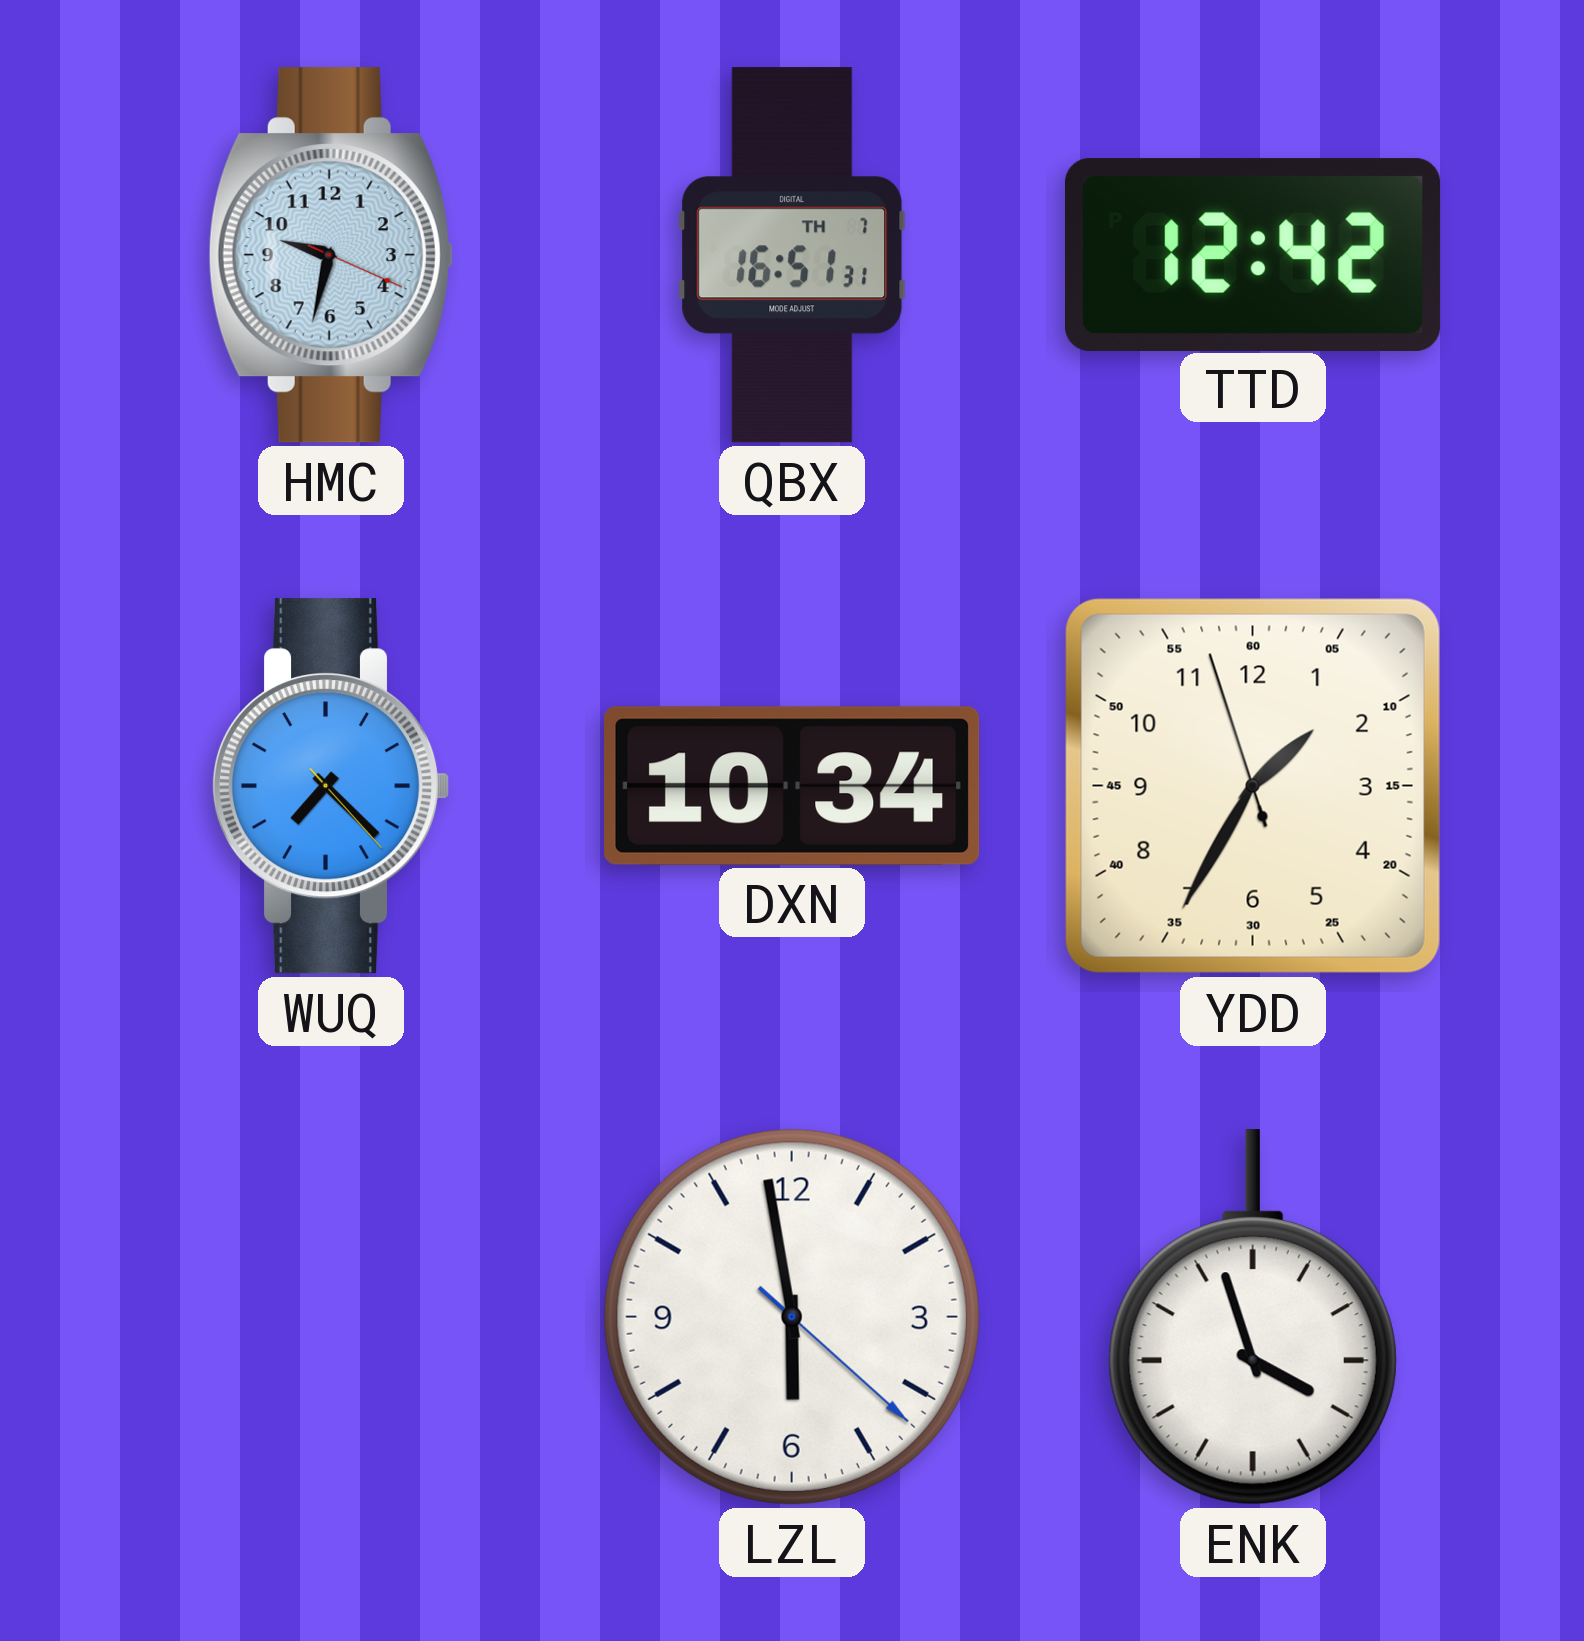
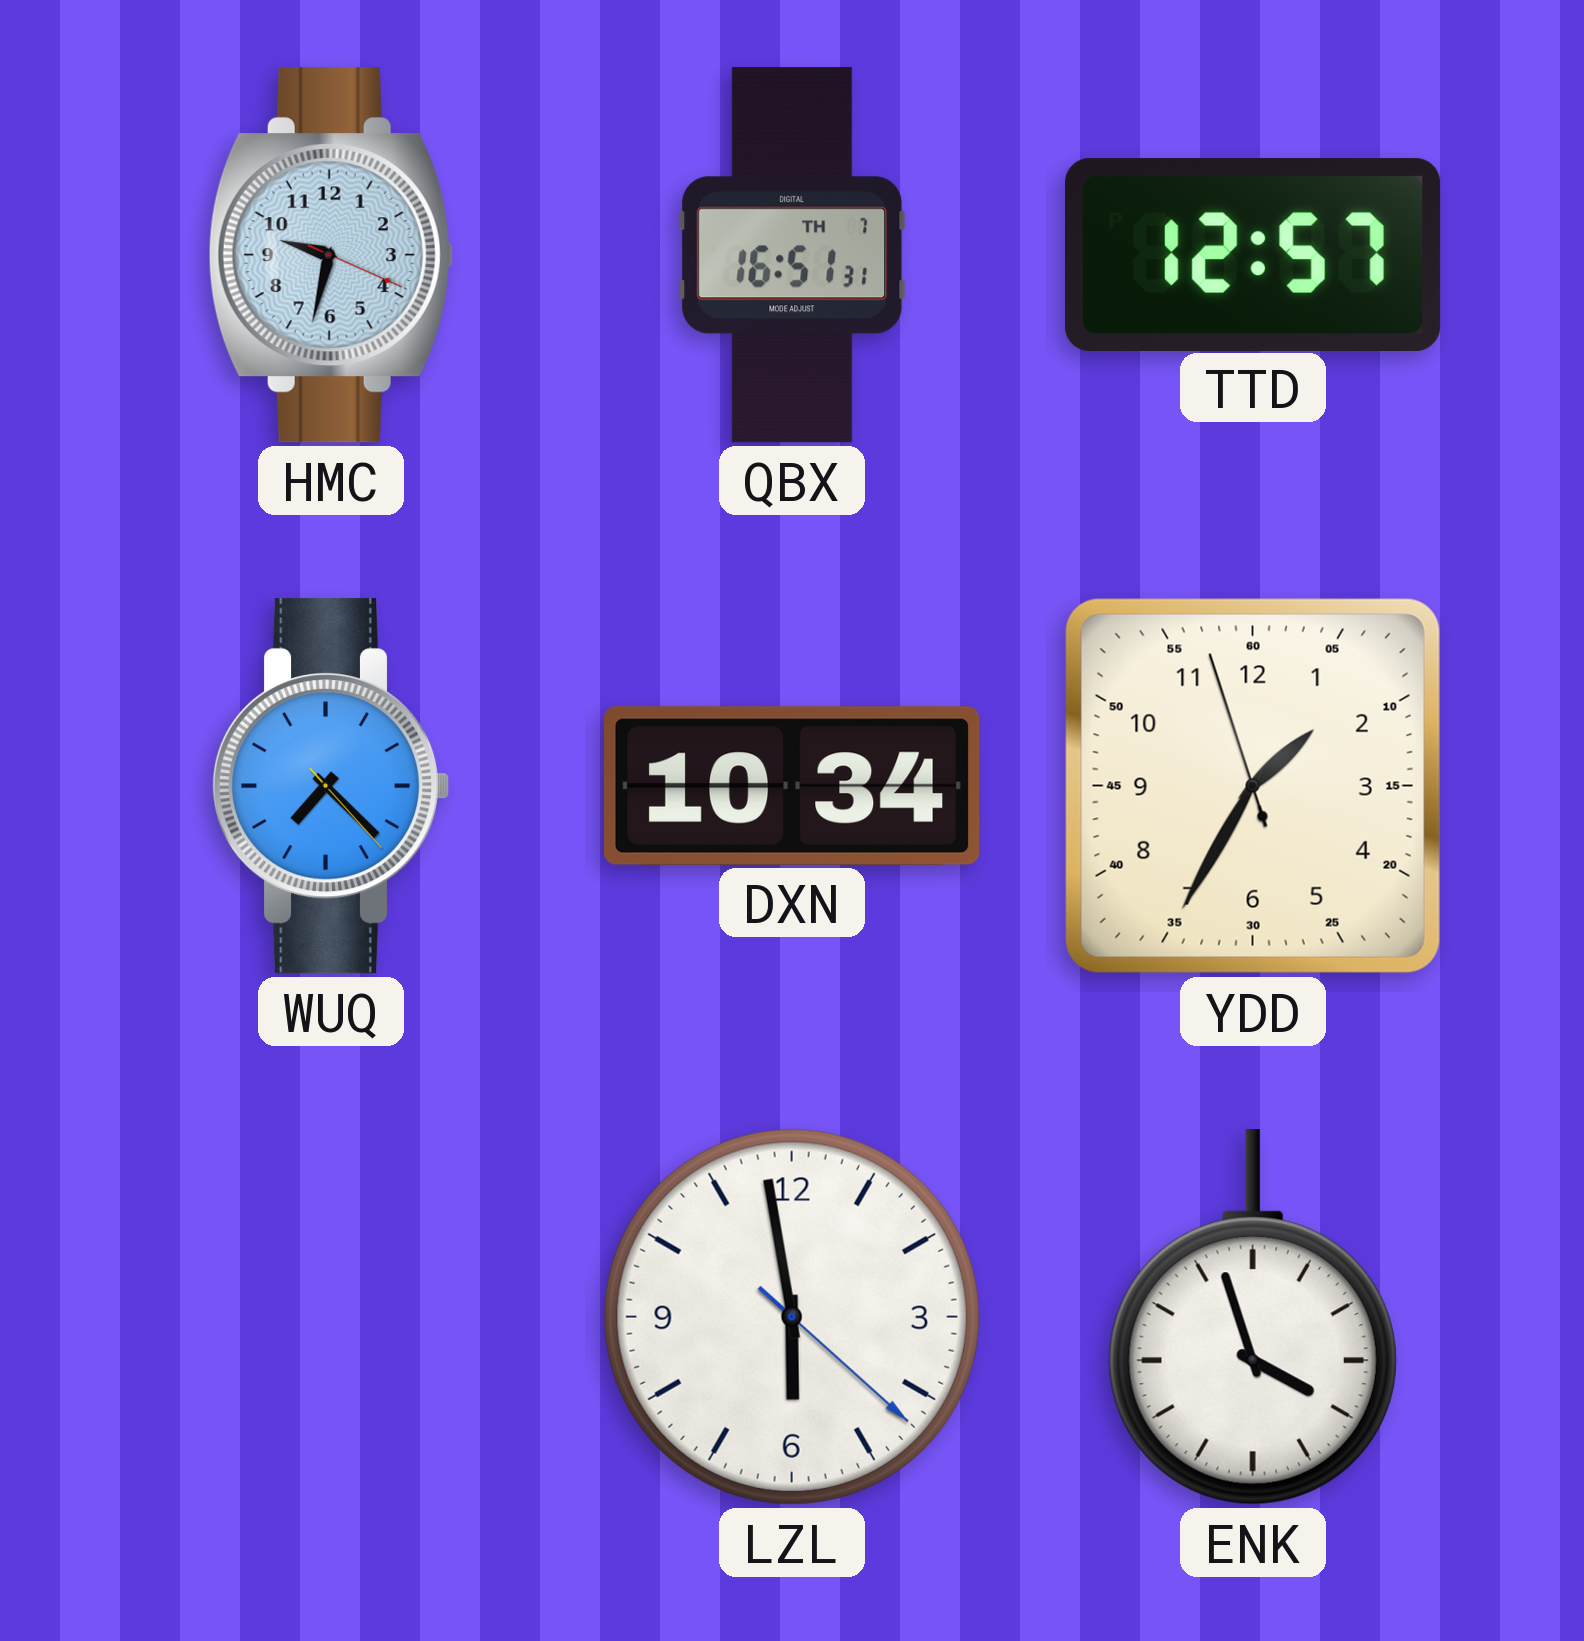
TTD: 12:42 -> 12:57
